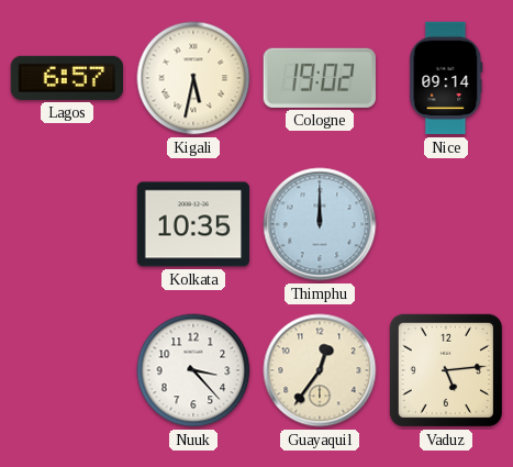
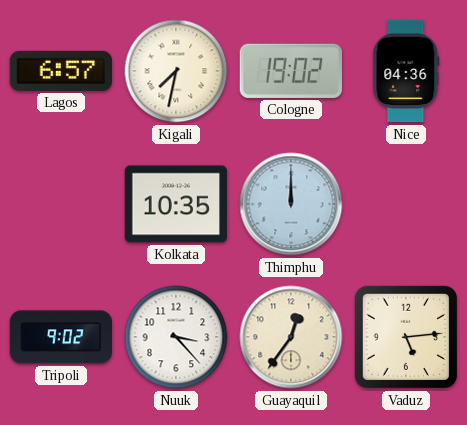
Kigali: 5:32 -> 7:32
Nice: 09:14 -> 04:36
Tripoli: none -> 9:02
